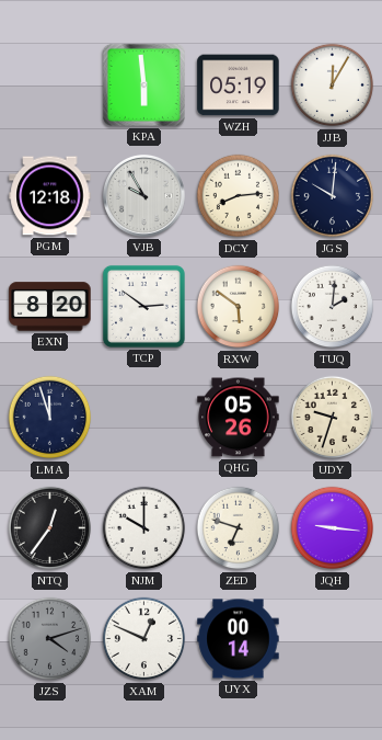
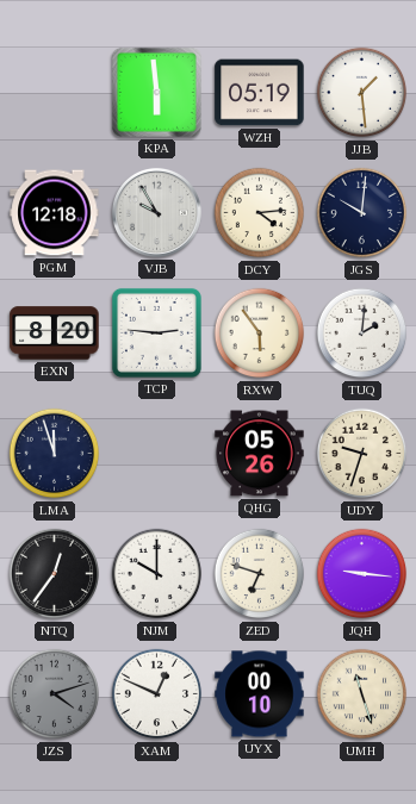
JJB: 12:05 -> 1:29
DCY: 8:14 -> 4:14
TCP: 2:51 -> 2:46
RXW: 5:51 -> 5:54
UYX: 00:14 -> 00:10
UMH: none -> 11:27
